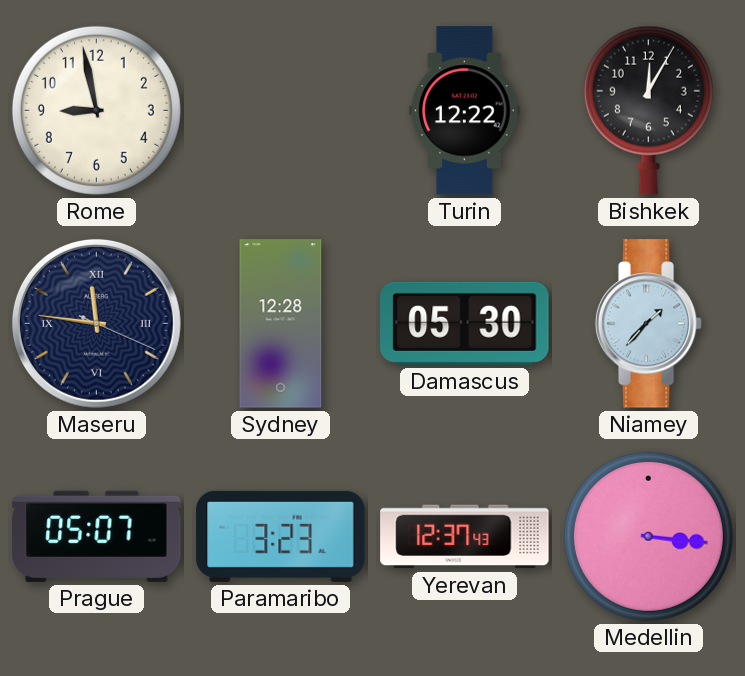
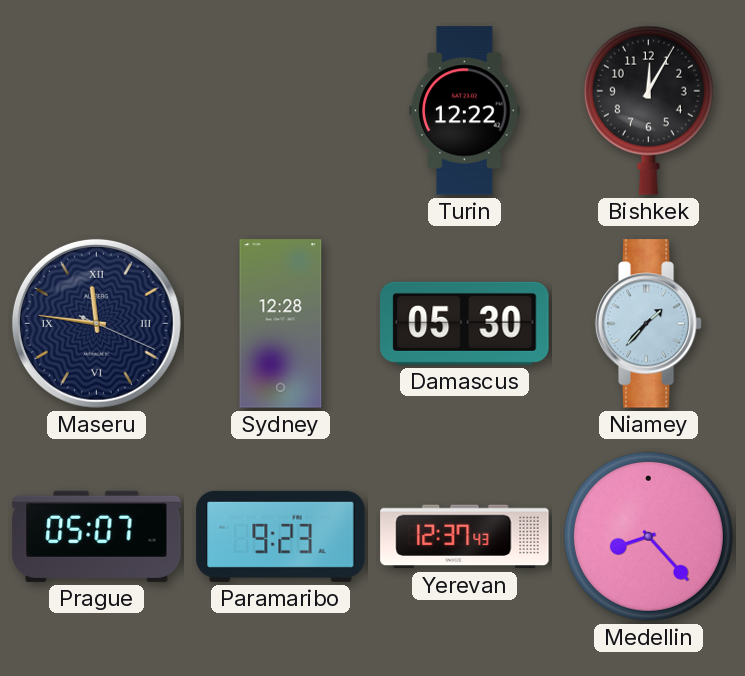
Rome: 8:58 -> none
Paramaribo: 3:23 -> 9:23
Medellin: 3:16 -> 8:23
